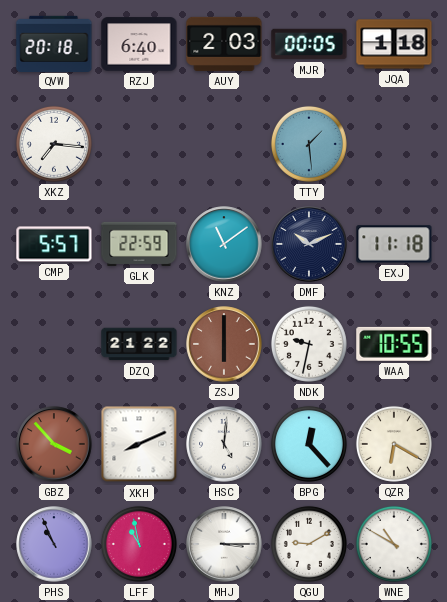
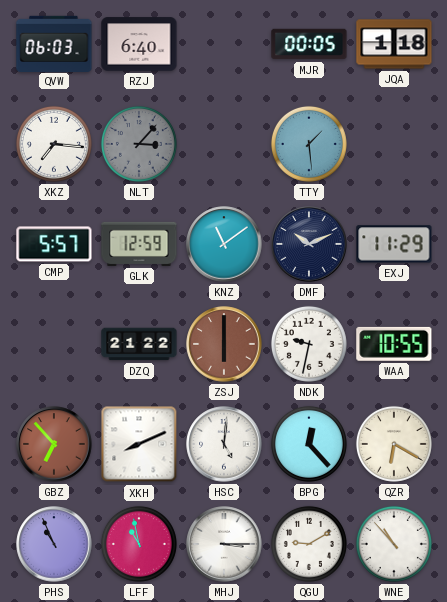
QVW: 20:18 -> 06:03
AUY: 2:03 -> none
NLT: none -> 3:07
GLK: 22:59 -> 12:59
EXJ: 11:18 -> 11:29
GBZ: 3:53 -> 6:53
WNE: 10:50 -> 10:53
